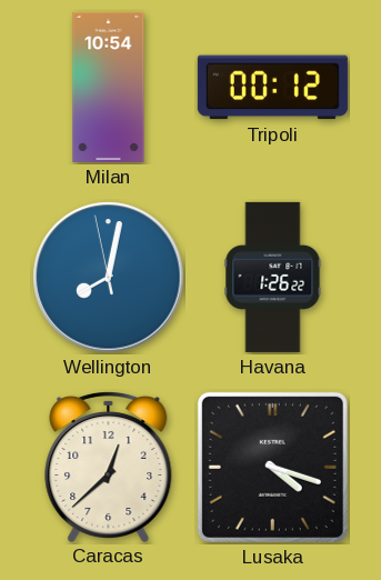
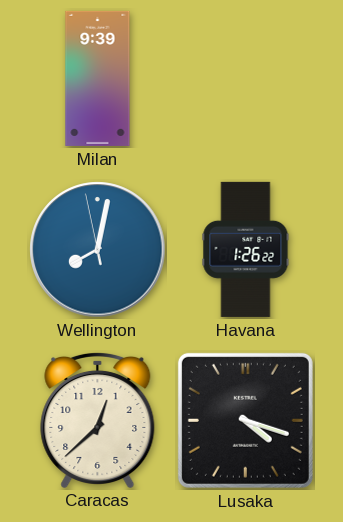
Milan: 10:54 -> 9:39
Tripoli: 00:12 -> none
